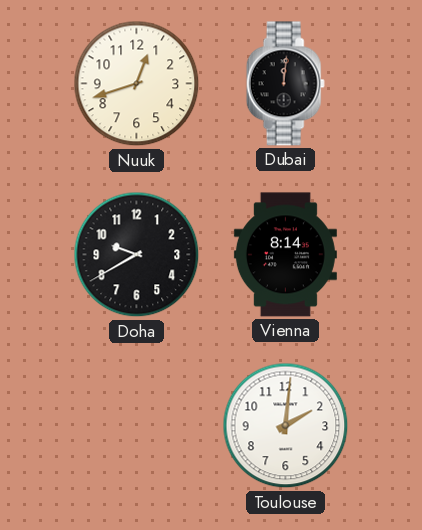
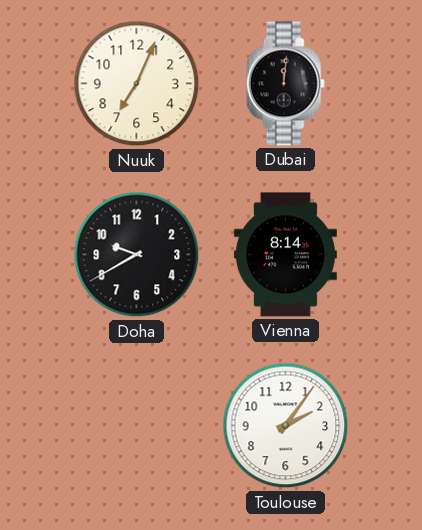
Nuuk: 12:42 -> 7:04
Toulouse: 2:01 -> 2:06
